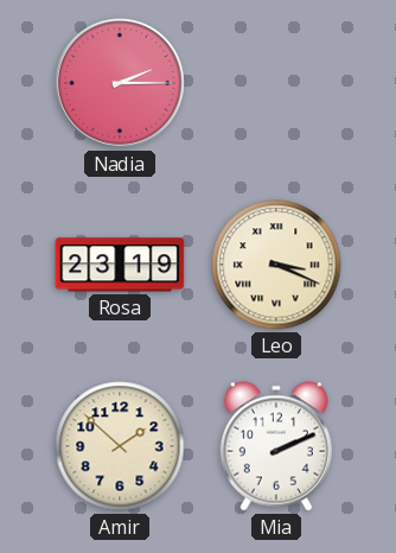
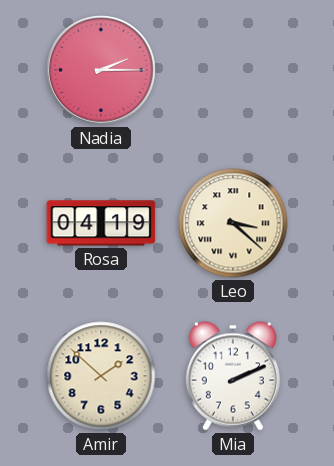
Rosa: 23:19 -> 04:19
Leo: 3:19 -> 3:22
